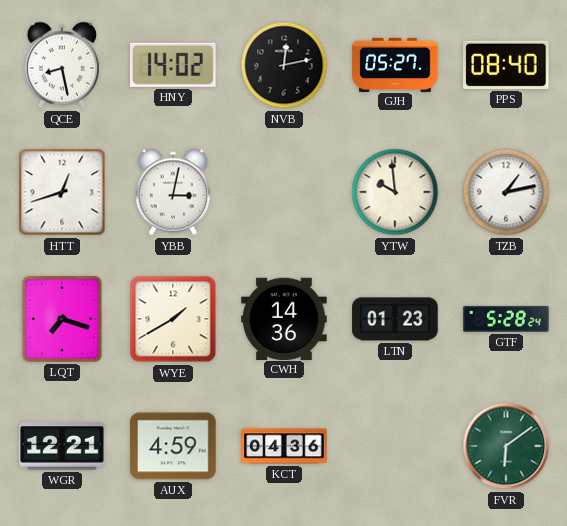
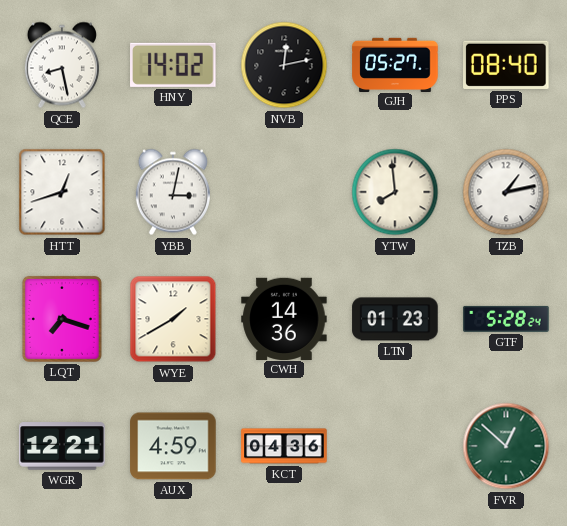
YTW: 9:59 -> 7:59
FVR: 6:09 -> 12:52
